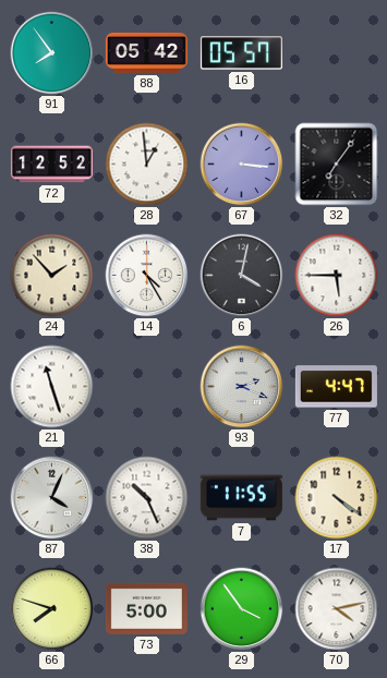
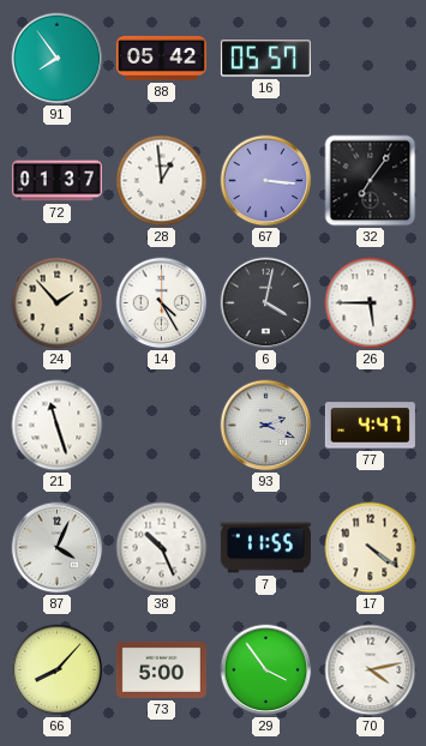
72: 12:52 -> 01:37
66: 7:48 -> 8:07
